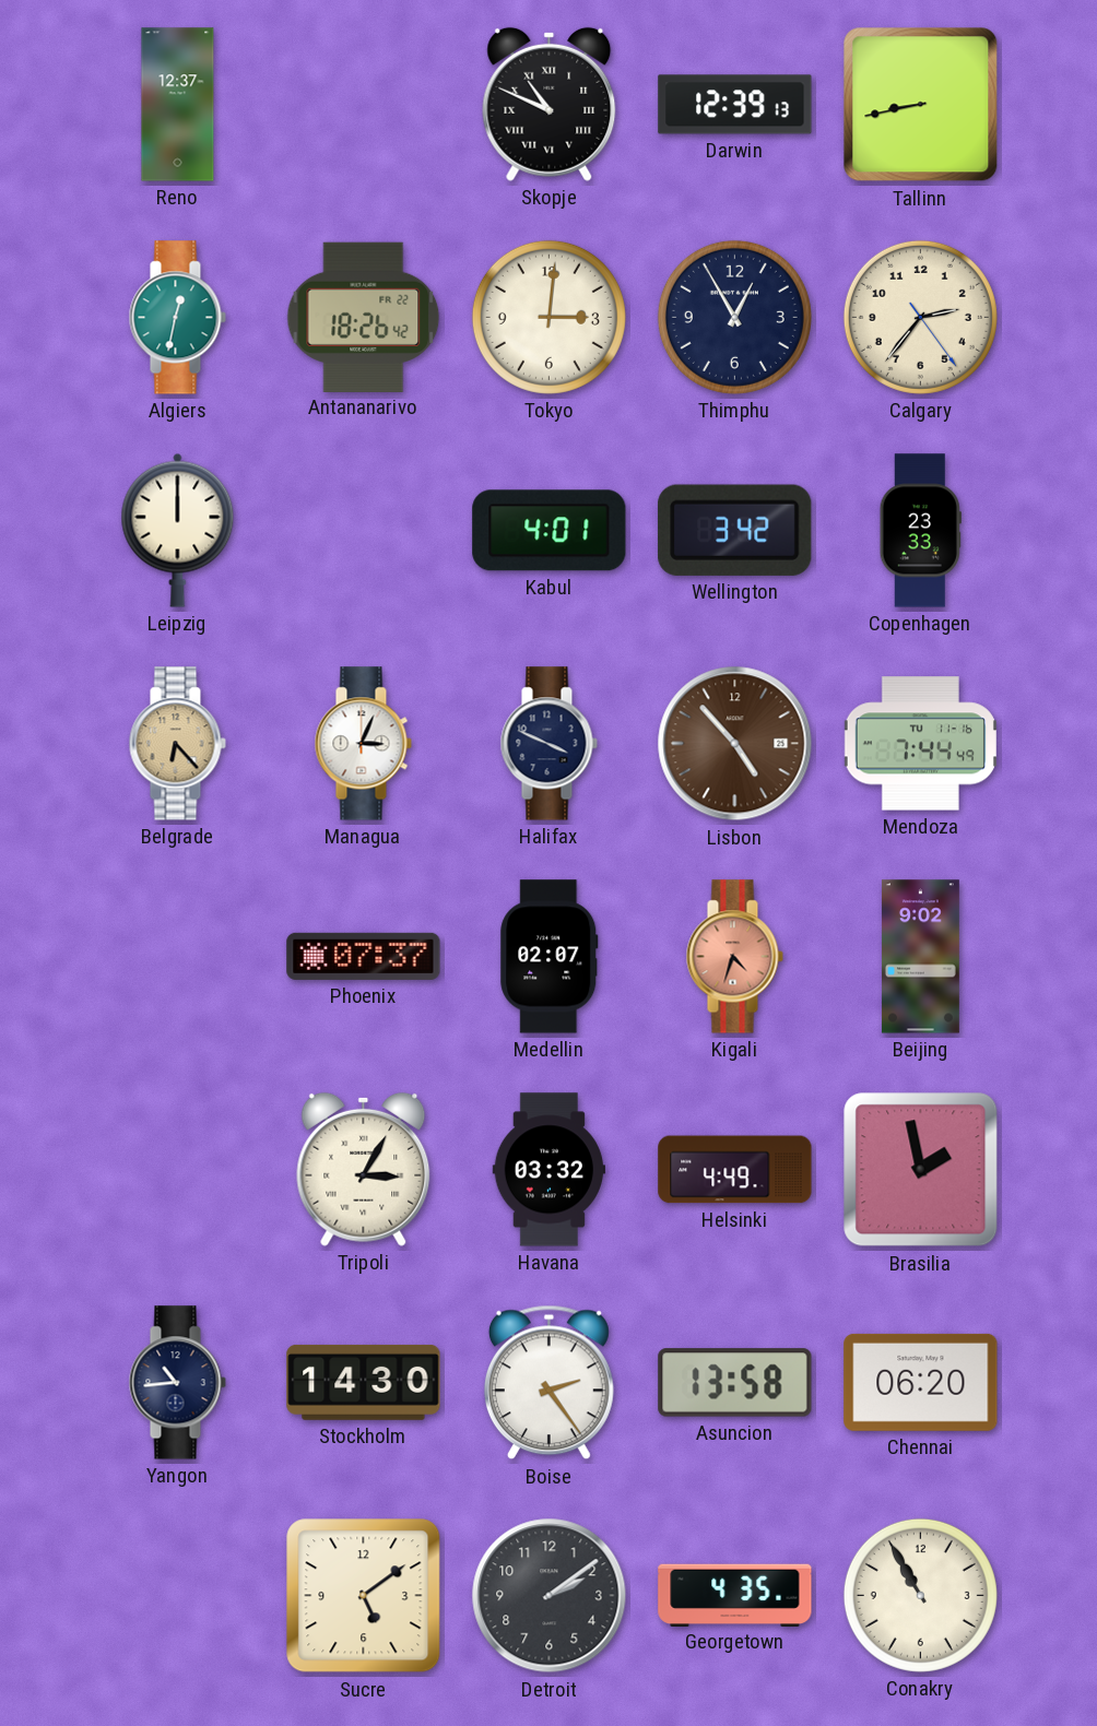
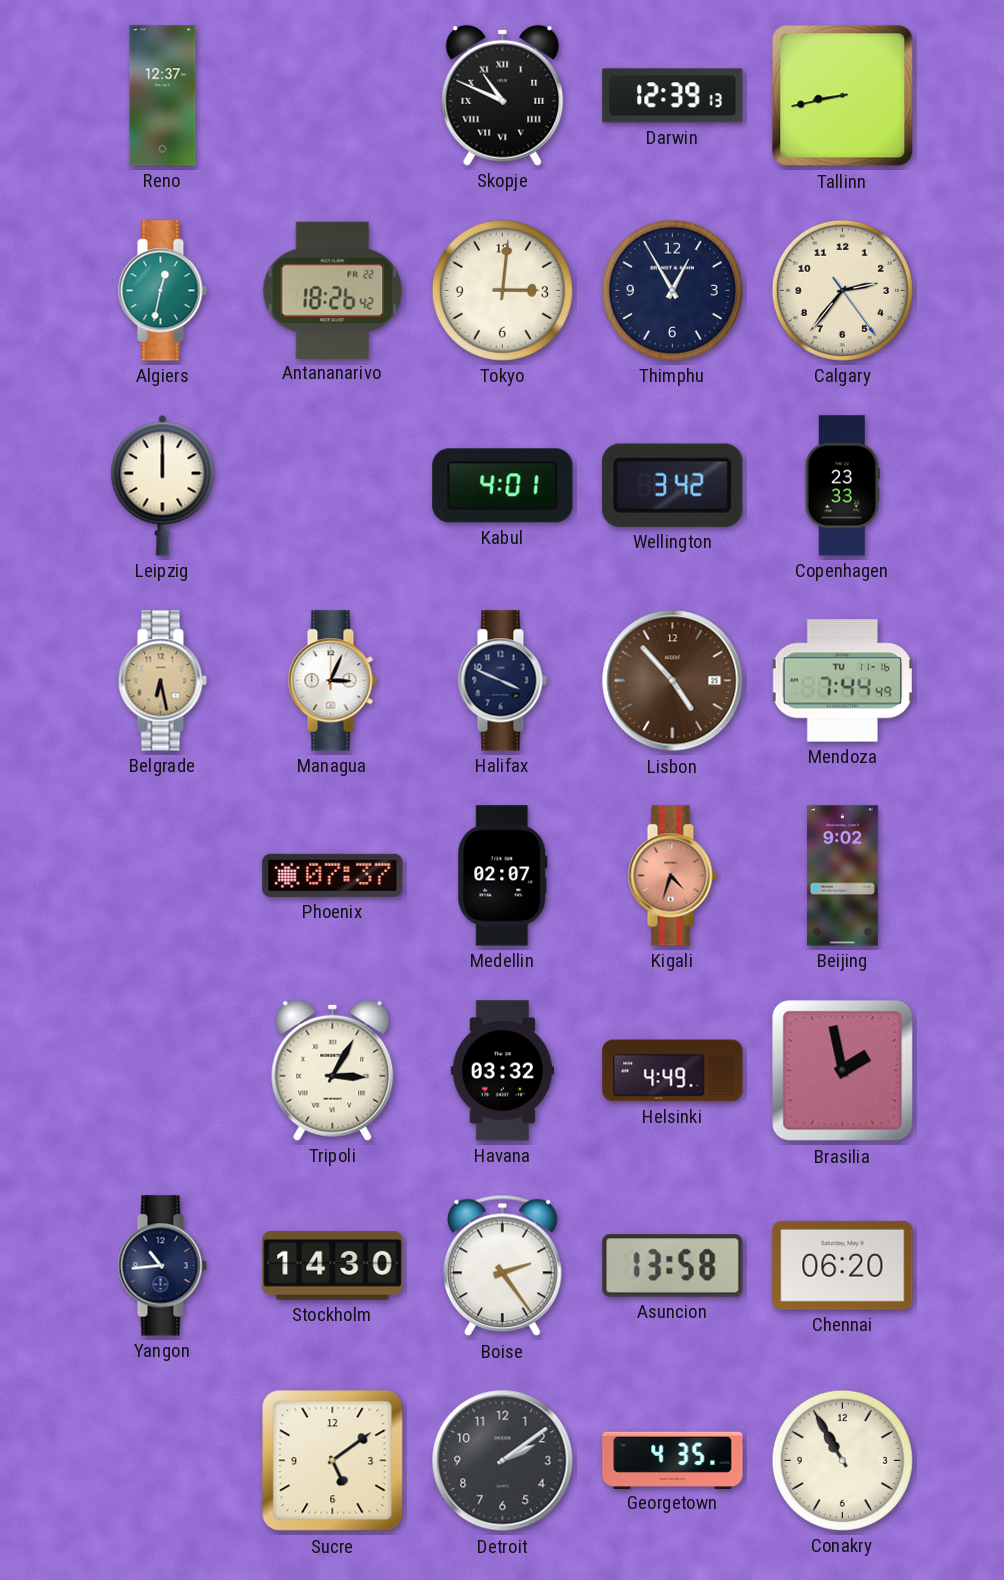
Belgrade: 6:23 -> 6:28
